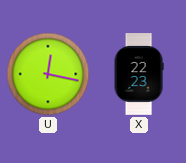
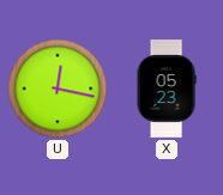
X: 22:23 -> 05:23
